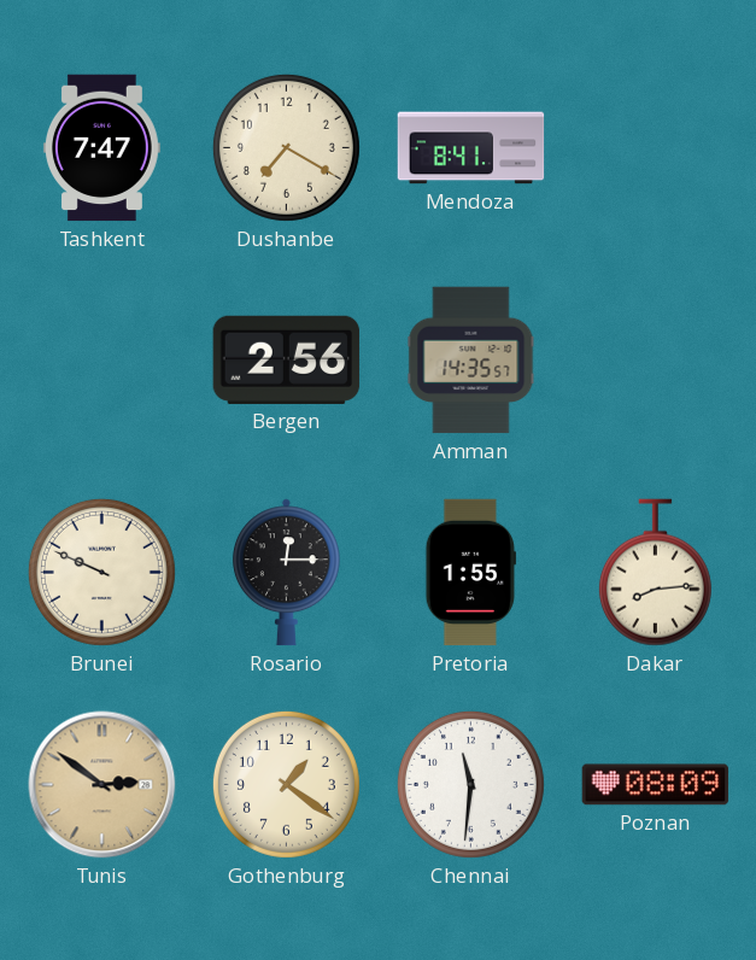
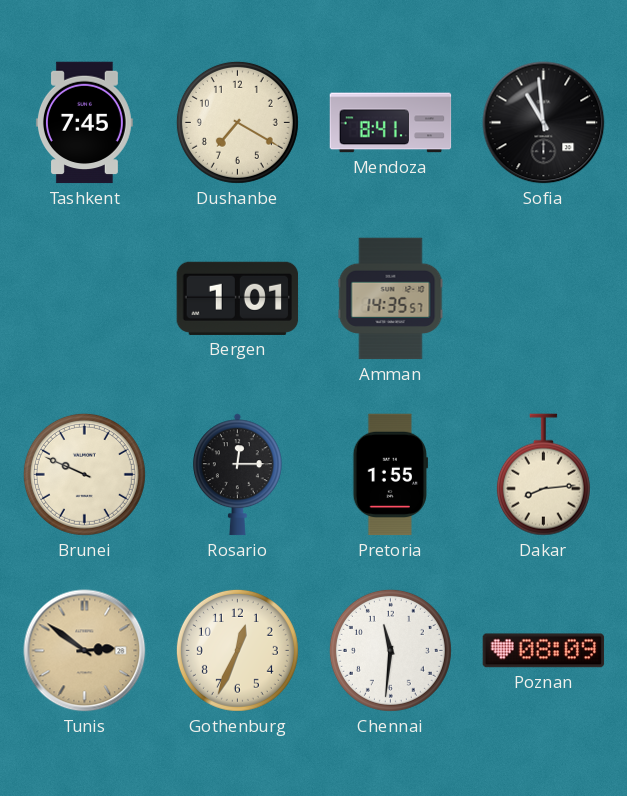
Tashkent: 7:47 -> 7:45
Sofia: none -> 10:59
Bergen: 2:56 -> 1:01
Gothenburg: 1:21 -> 12:34
